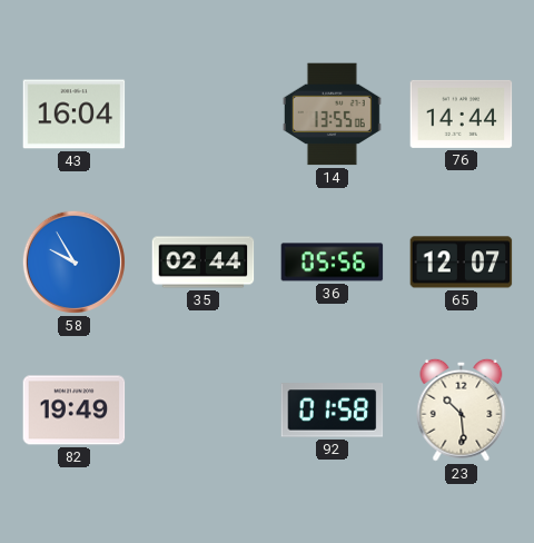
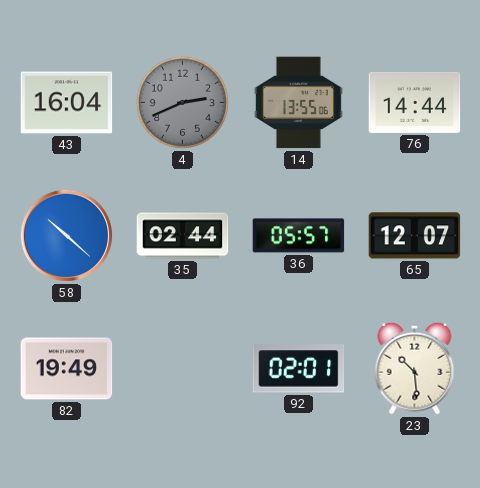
4: none -> 2:41
58: 9:55 -> 10:22
36: 05:56 -> 05:57
92: 01:58 -> 02:01
